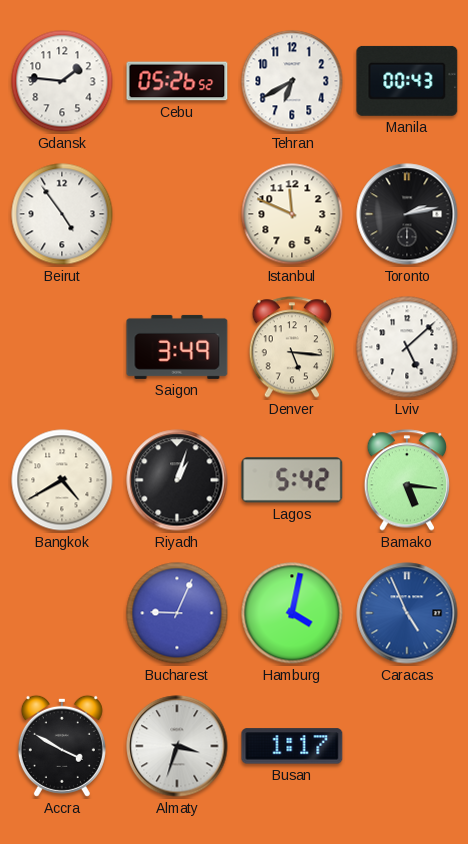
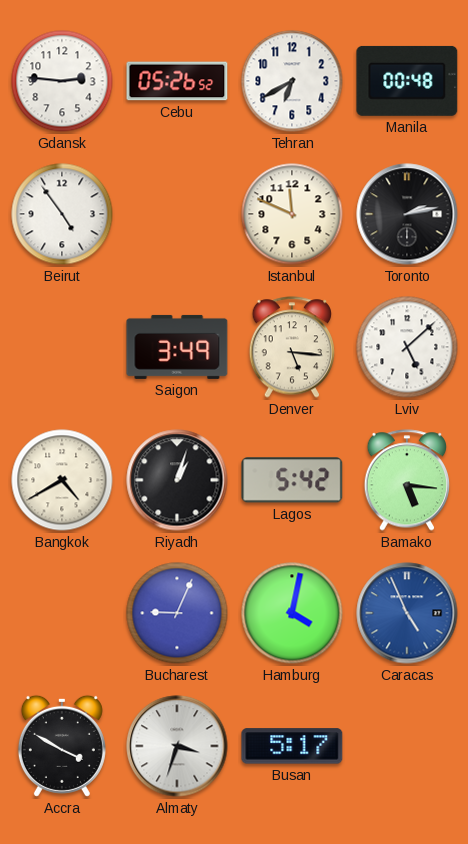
Gdansk: 1:46 -> 2:46
Manila: 00:43 -> 00:48
Busan: 1:17 -> 5:17
